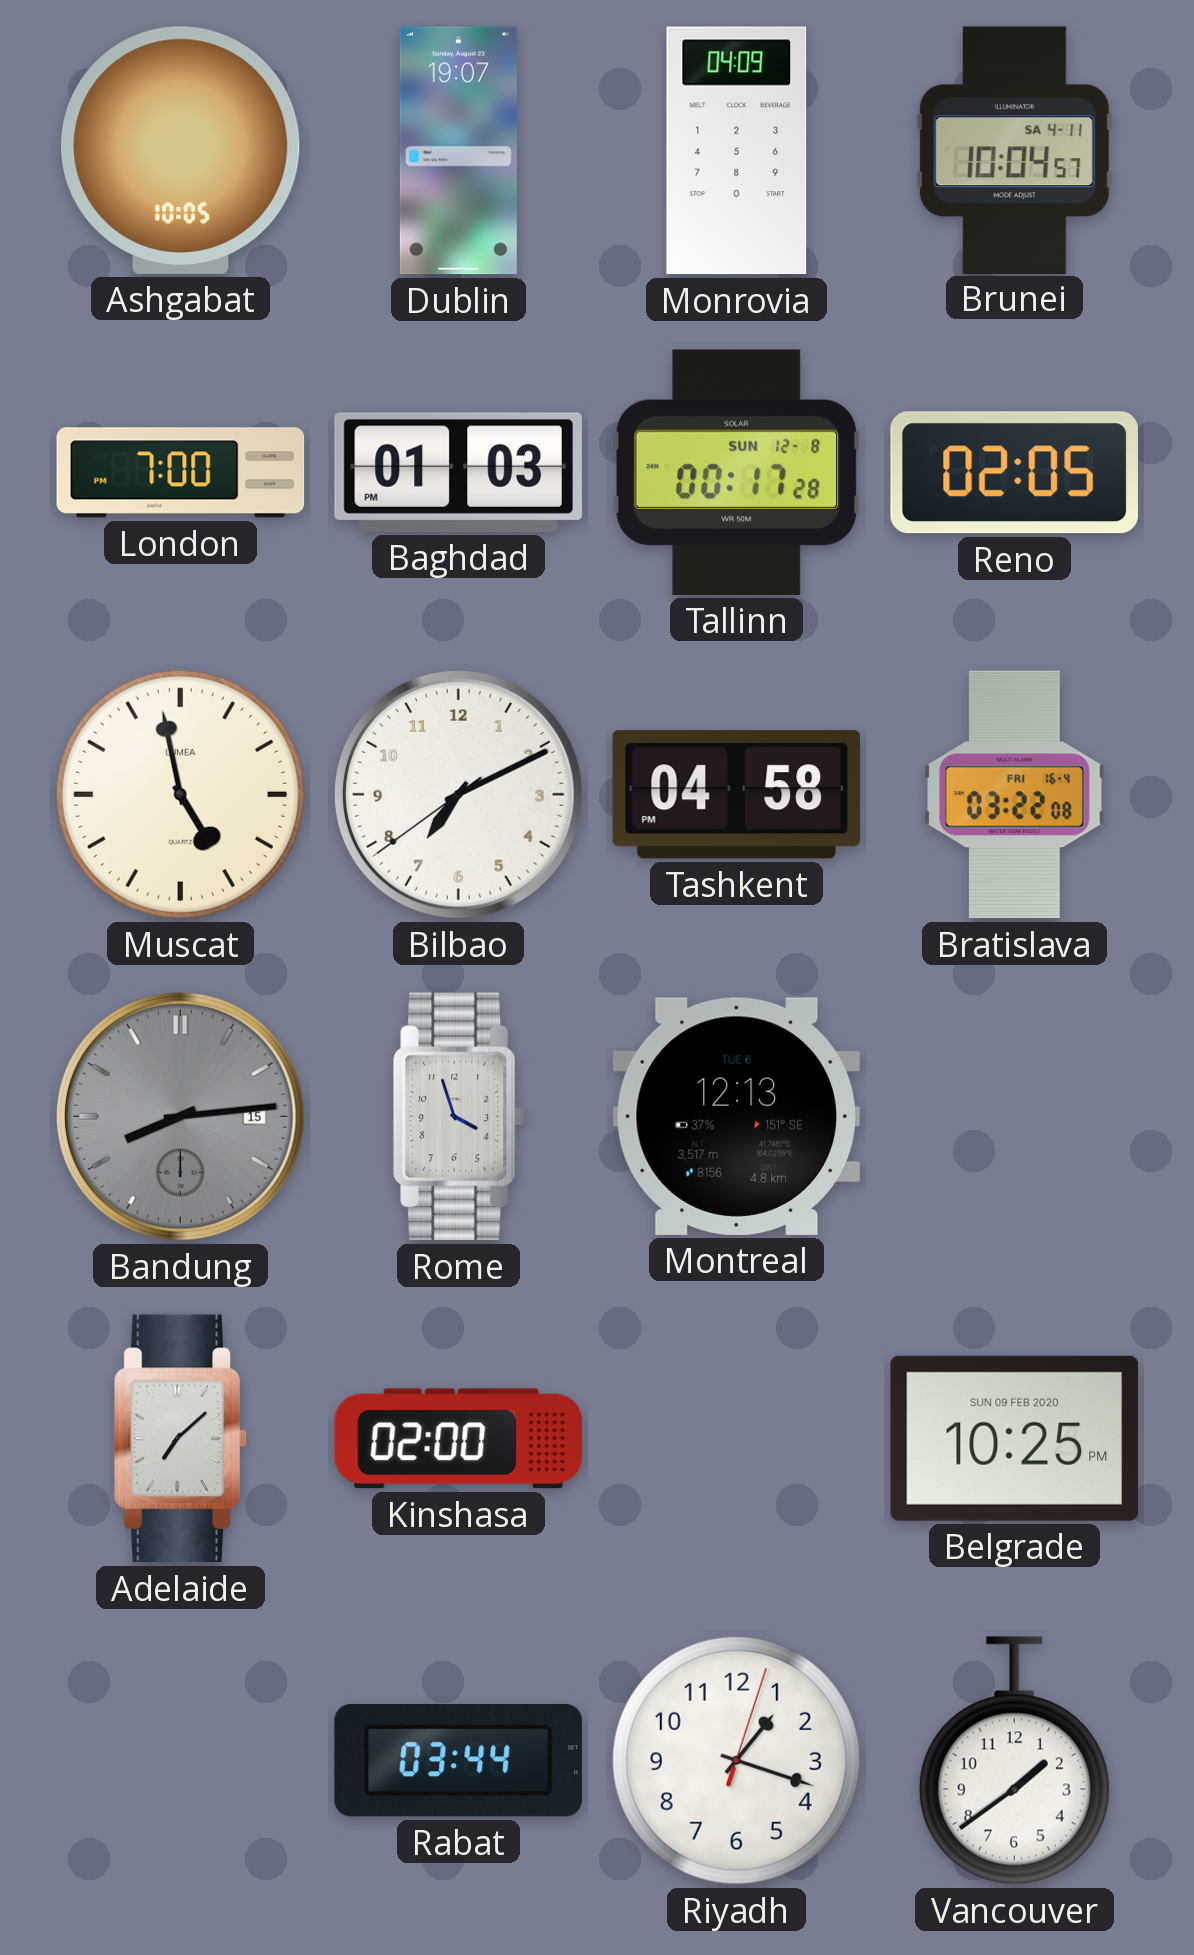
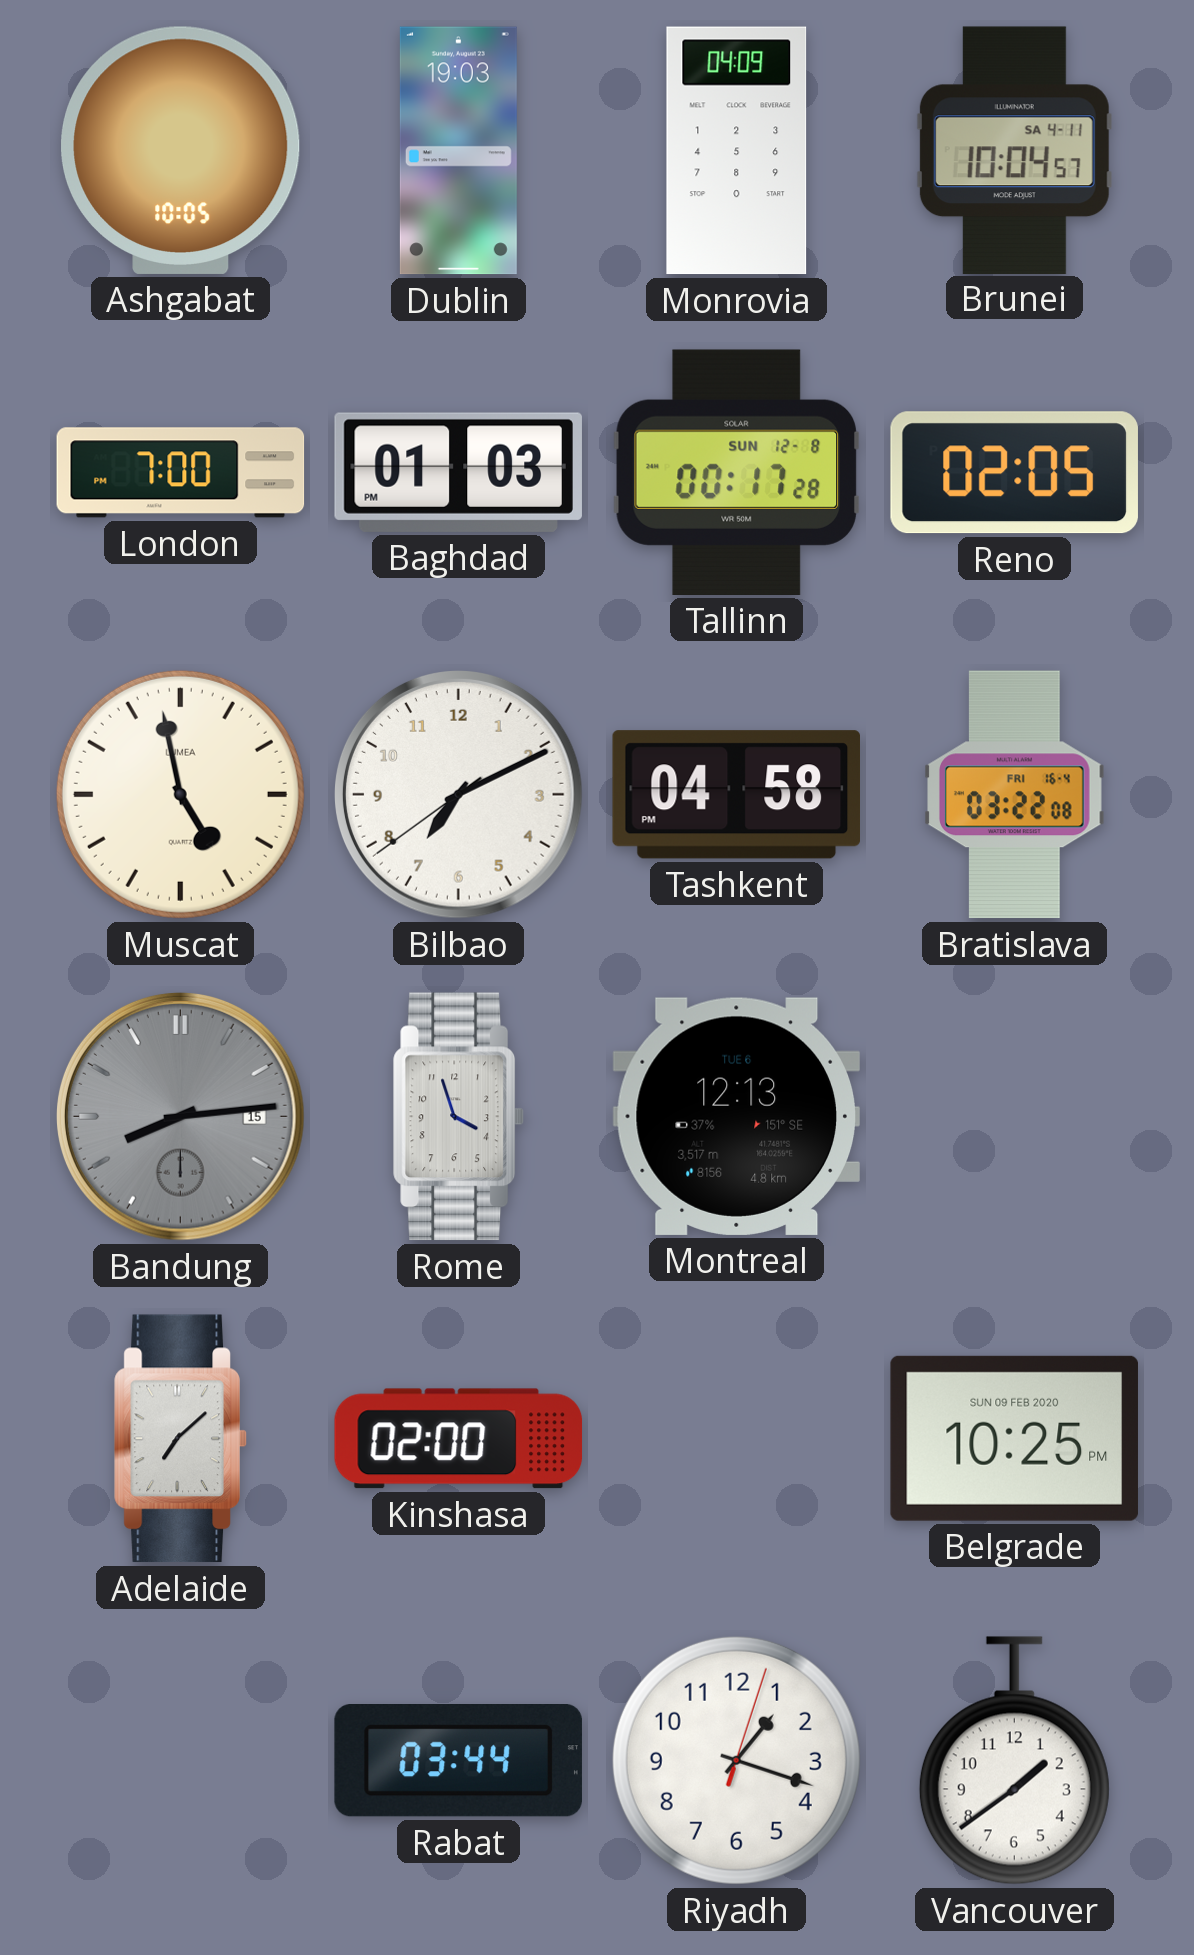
Dublin: 19:07 -> 19:03
